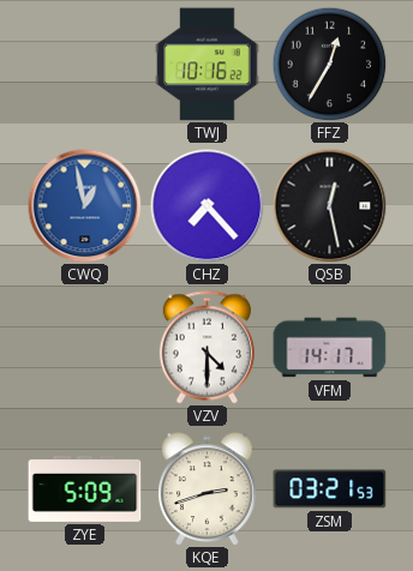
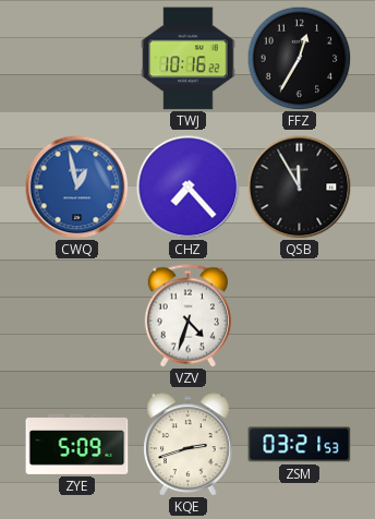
QSB: 12:28 -> 11:55
VZV: 4:30 -> 4:33
VFM: 14:17 -> none
